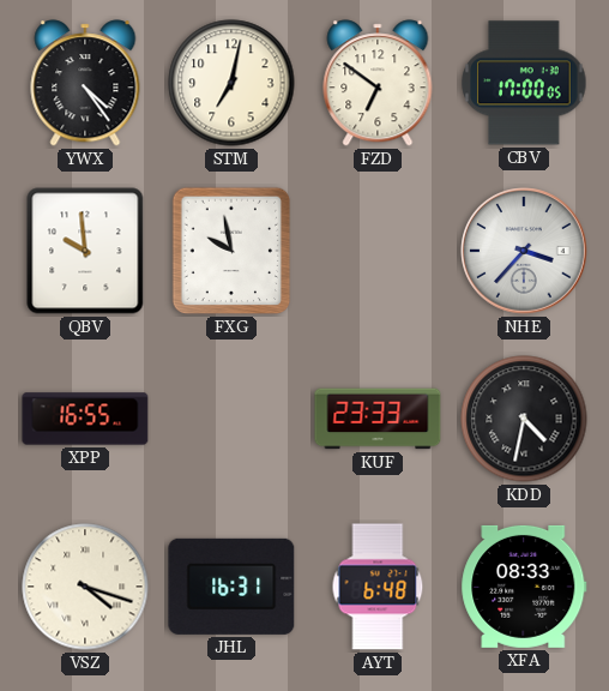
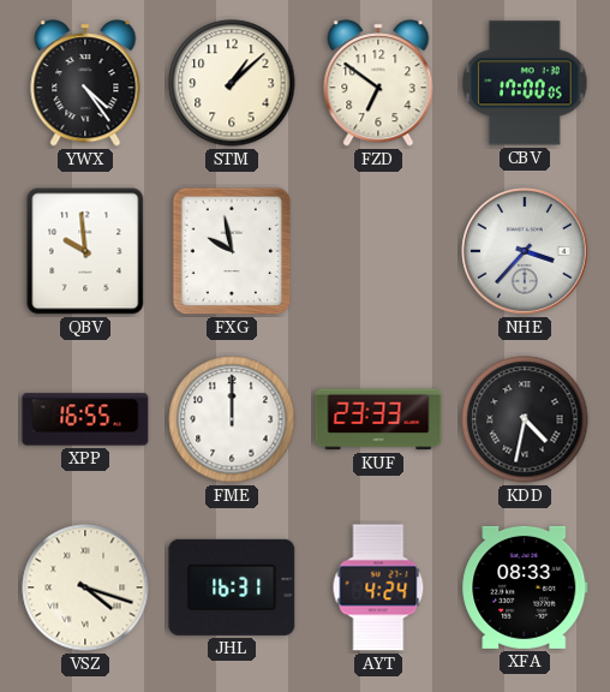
STM: 7:02 -> 1:08
FME: none -> 12:00
AYT: 6:48 -> 4:24
